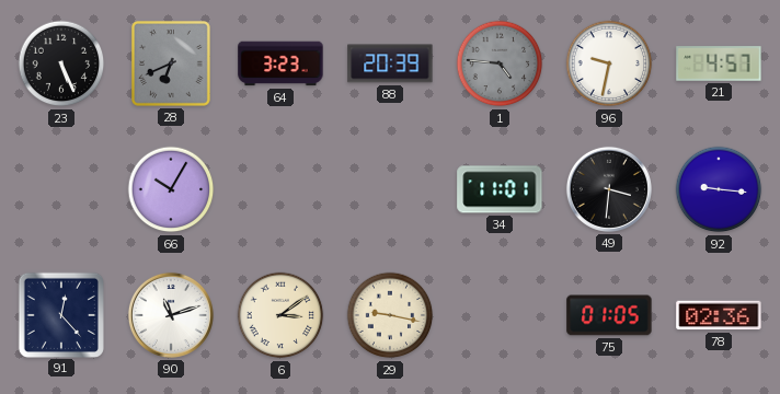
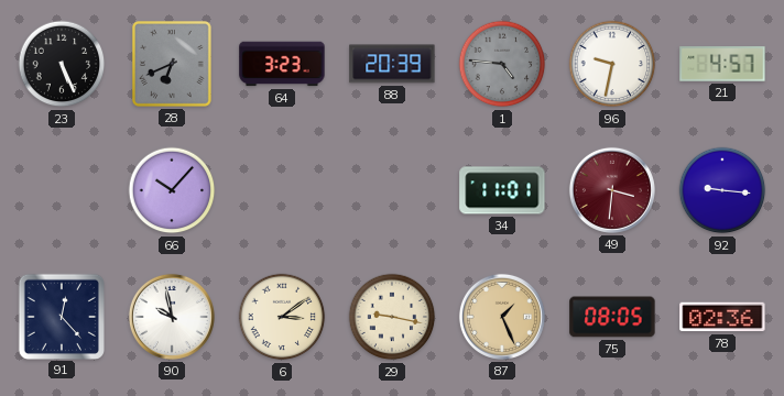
66: 10:05 -> 10:07
49 dial: black -> burgundy
90: 11:12 -> 9:58
87: none -> 1:26
75: 01:05 -> 08:05
